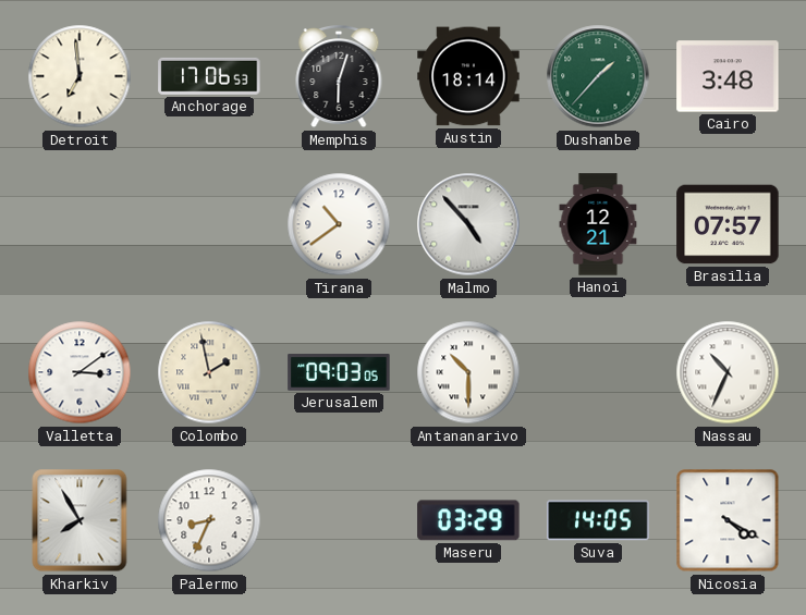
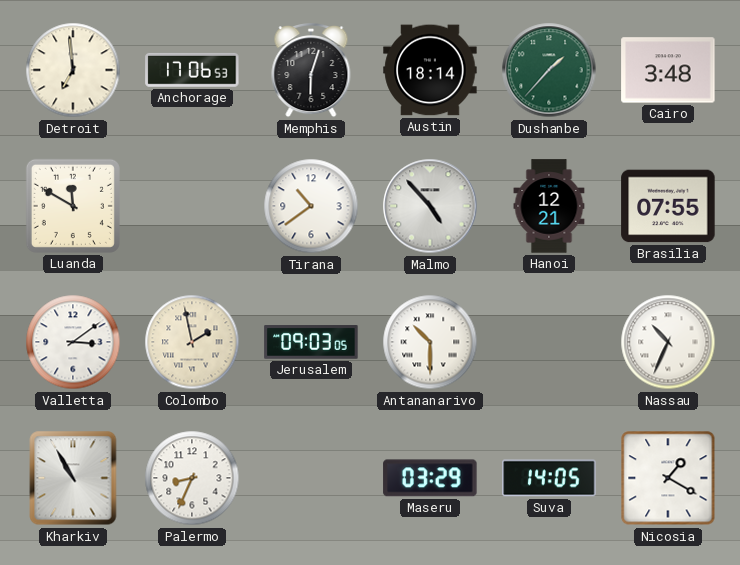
Luanda: none -> 11:50
Brasilia: 07:57 -> 07:55
Kharkiv: 7:55 -> 10:55
Nicosia: 4:20 -> 1:20
